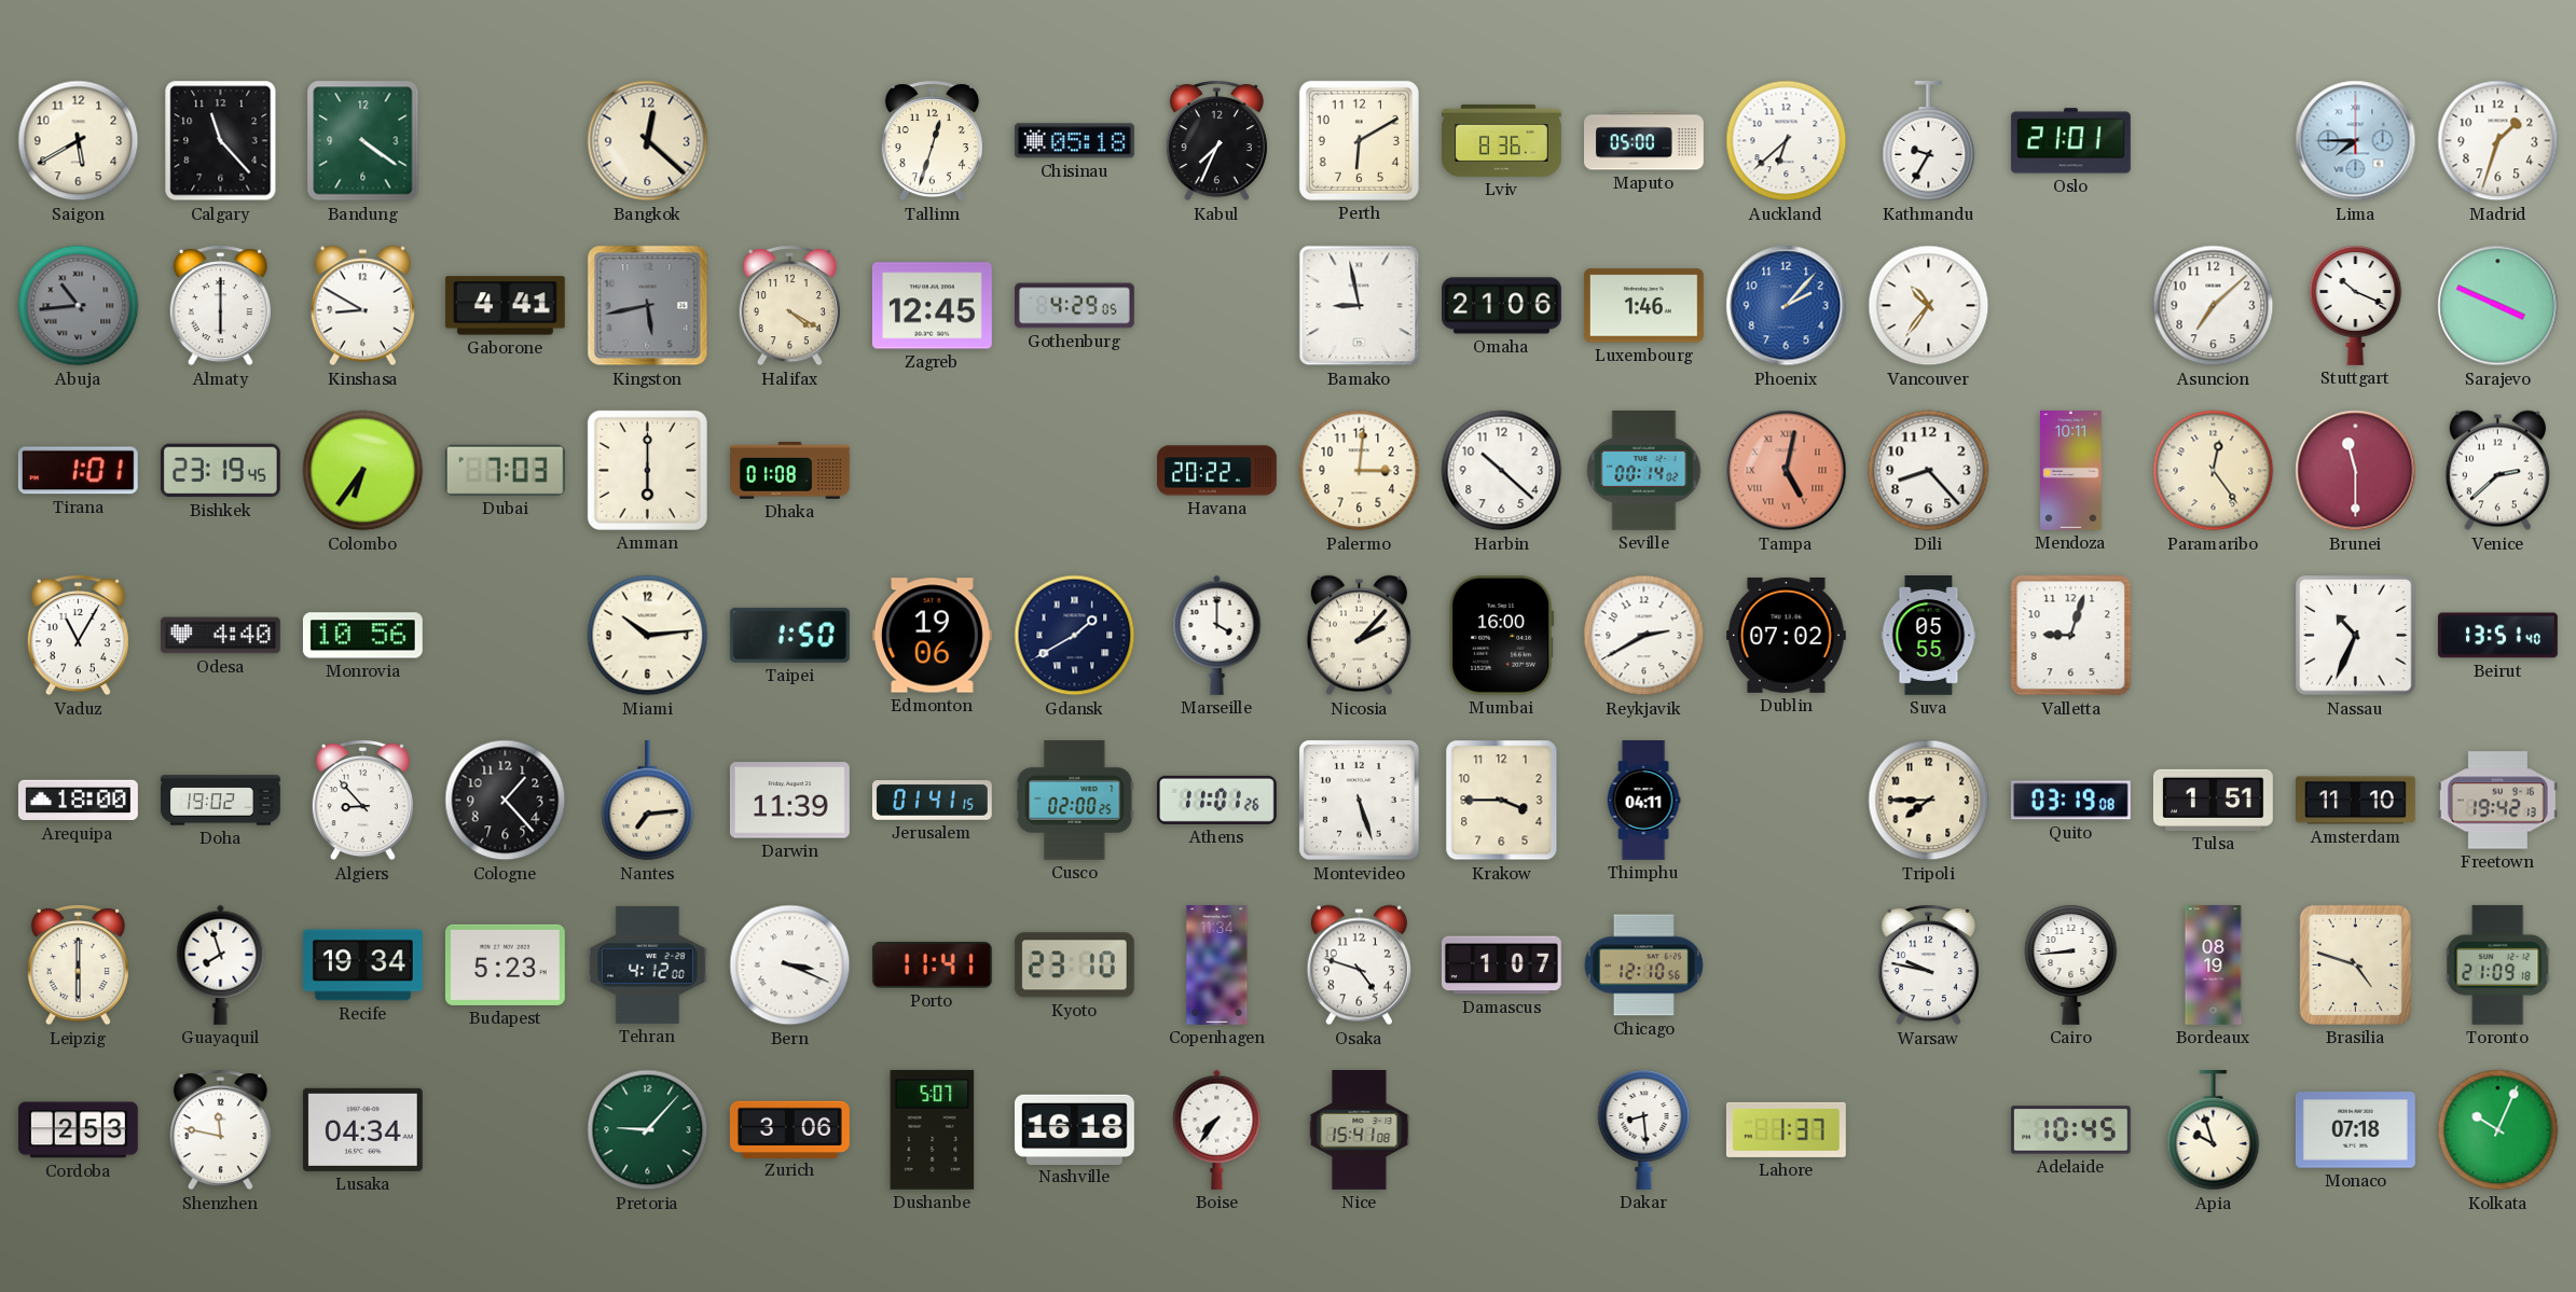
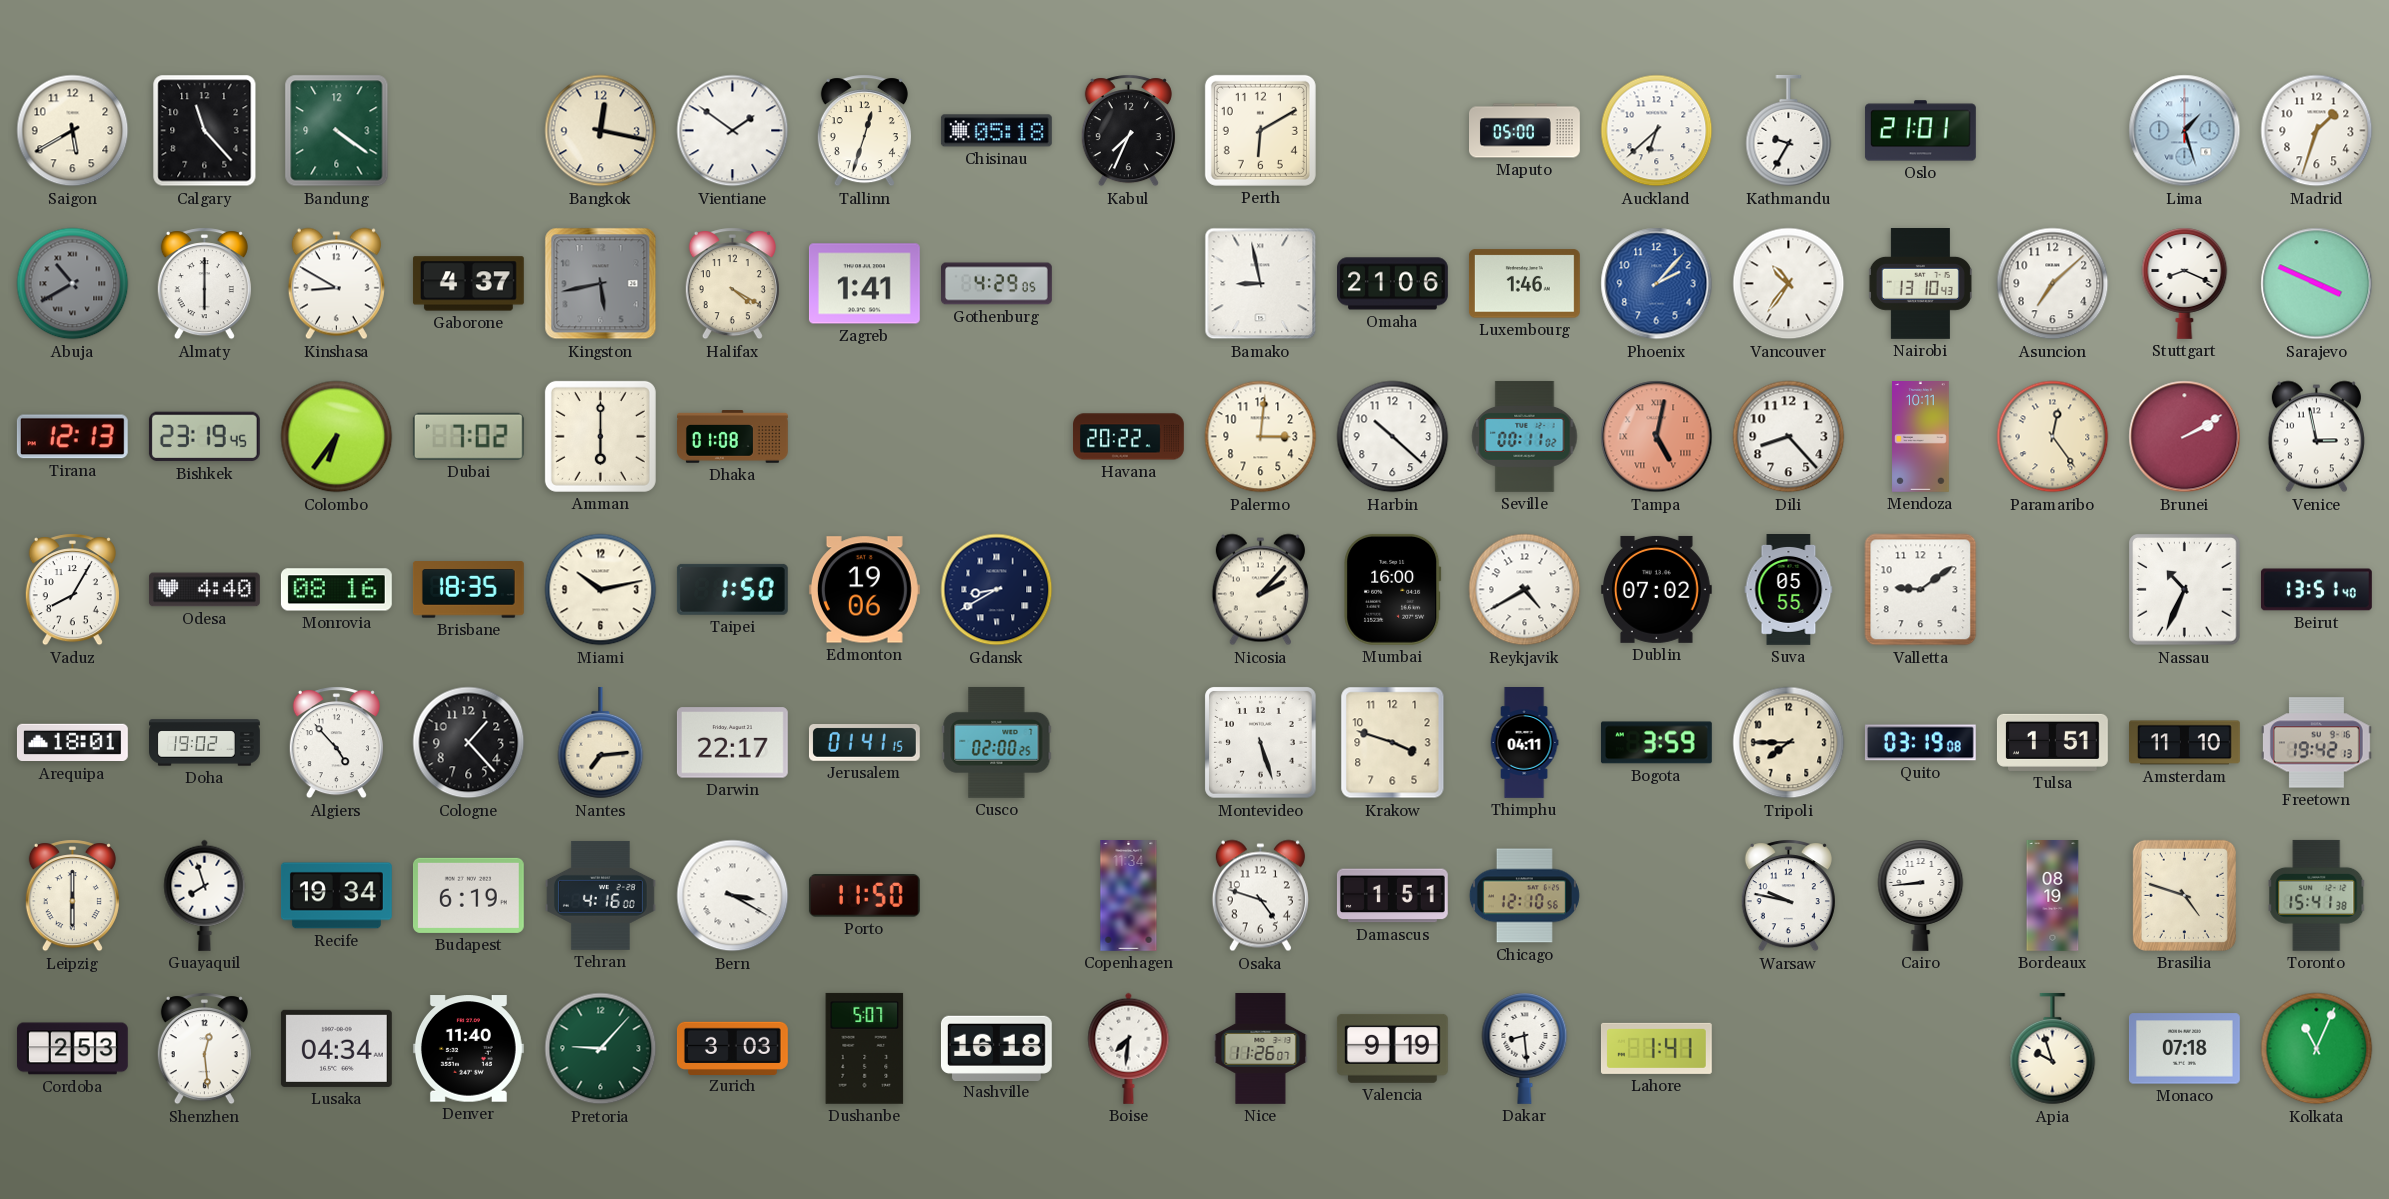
Bangkok: 12:22 -> 12:17
Vientiane: none -> 1:51
Lviv: 8:36 -> none
Lima: 7:45 -> 1:27
Abuja: 10:44 -> 10:40
Gaborone: 4:41 -> 4:37
Zagreb: 12:45 -> 1:41
Nairobi: none -> 13:10
Stuttgart: 10:19 -> 8:19
Tirana: 1:01 -> 12:13
Dubai: 7:03 -> 7:02
Seville: 00:14 -> 00:11
Brunei: 11:30 -> 2:10
Venice: 2:38 -> 2:58
Vaduz: 11:05 -> 8:05
Monrovia: 10:56 -> 08:16
Brisbane: none -> 18:35
Miami: 10:14 -> 10:13
Gdansk: 1:40 -> 8:40
Marseille: 4:00 -> none
Reykjavik: 2:40 -> 4:40
Valletta: 9:03 -> 9:09
Arequipa: 18:00 -> 18:01
Algiers: 8:53 -> 4:53
Darwin: 11:39 -> 22:17
Athens: 11:01 -> none
Krakow: 3:45 -> 3:48
Bogota: none -> 3:59
Budapest: 5:23 -> 6:19
Tehran: 4:12 -> 4:16
Bern: 3:19 -> 3:20
Porto: 11:41 -> 11:50
Kyoto: 23:10 -> none
Damascus: 1:07 -> 1:51
Toronto: 21:09 -> 15:41
Shenzhen: 11:47 -> 12:29
Denver: none -> 11:40
Zurich: 3:06 -> 3:03
Boise: 7:36 -> 7:31
Nice: 15:41 -> 11:26
Valencia: none -> 9:19
Lahore: 1:37 -> 1:41
Adelaide: 10:45 -> none
Kolkata: 10:04 -> 11:04
